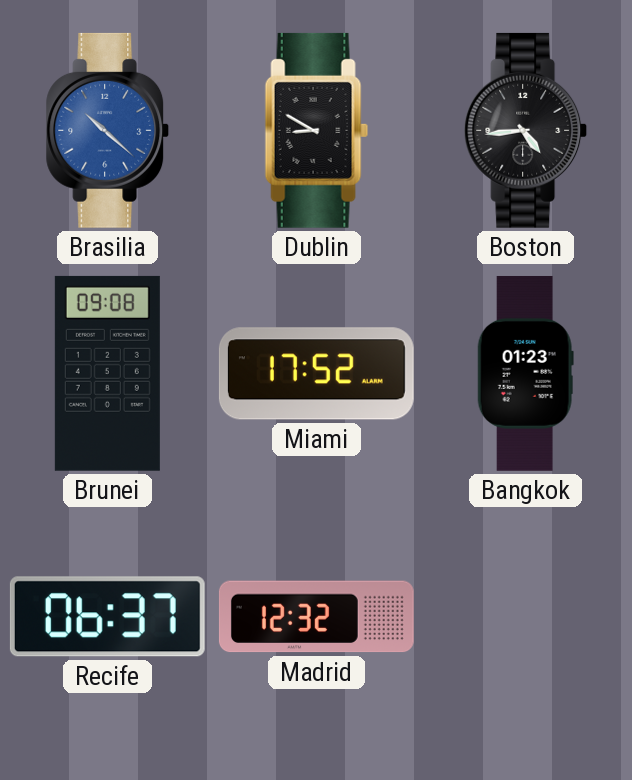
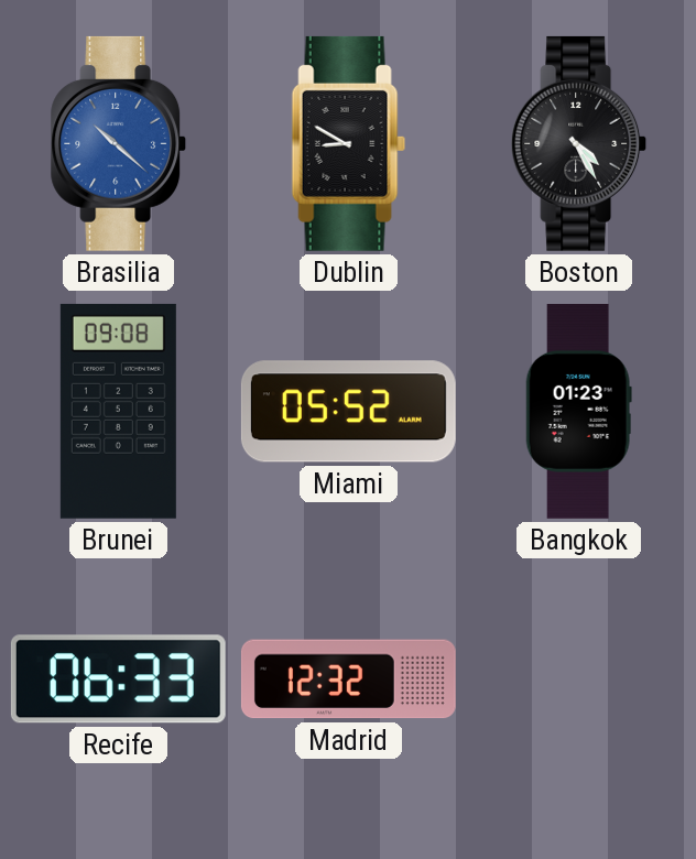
Boston: 4:44 -> 4:25
Miami: 17:52 -> 05:52
Recife: 06:37 -> 06:33
